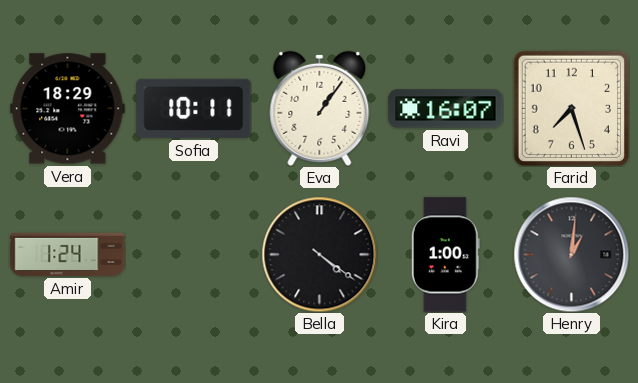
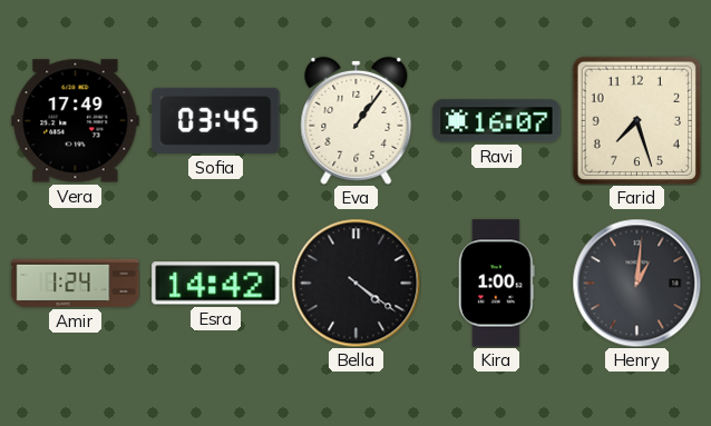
Vera: 18:29 -> 17:49
Sofia: 10:11 -> 03:45
Esra: none -> 14:42
